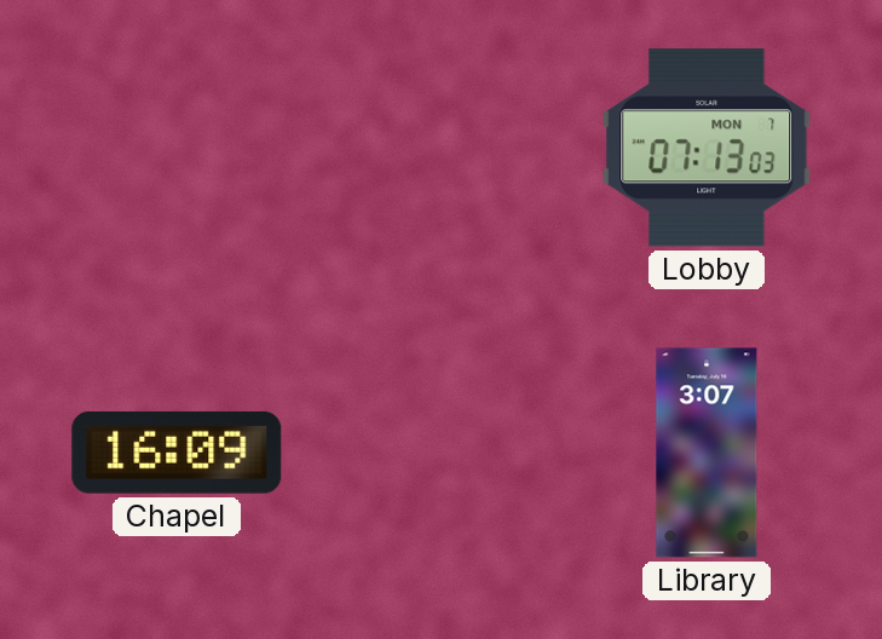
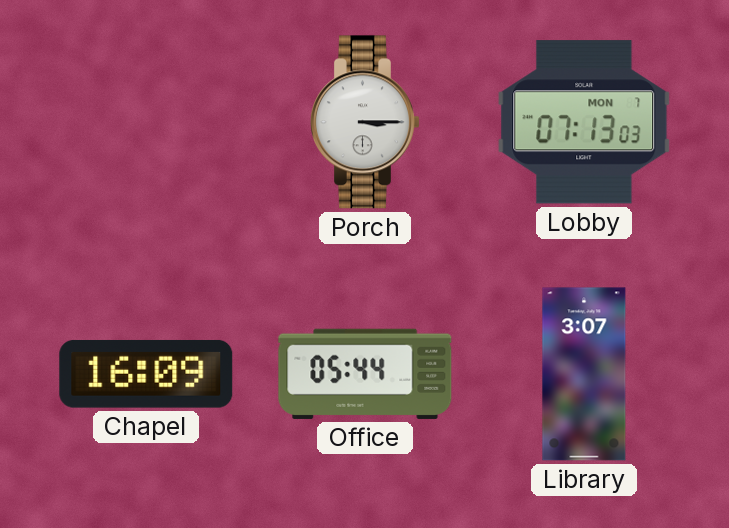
Porch: none -> 3:15
Office: none -> 05:44
